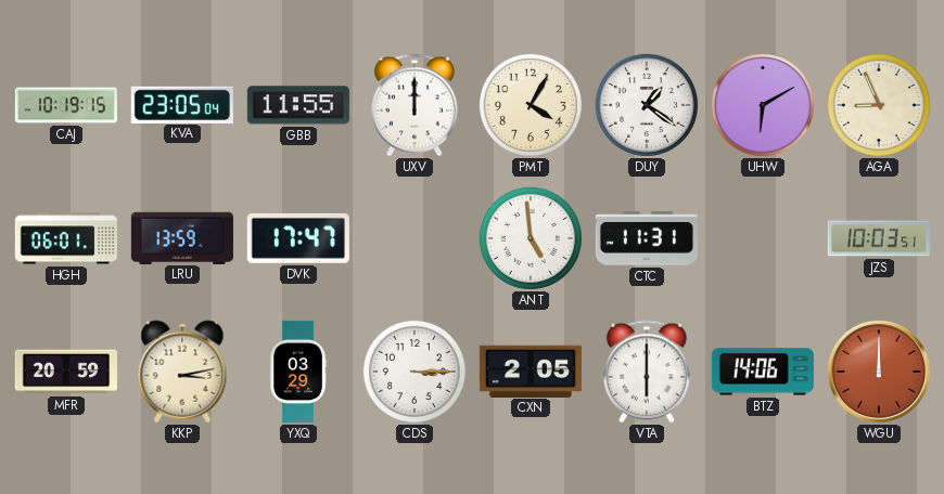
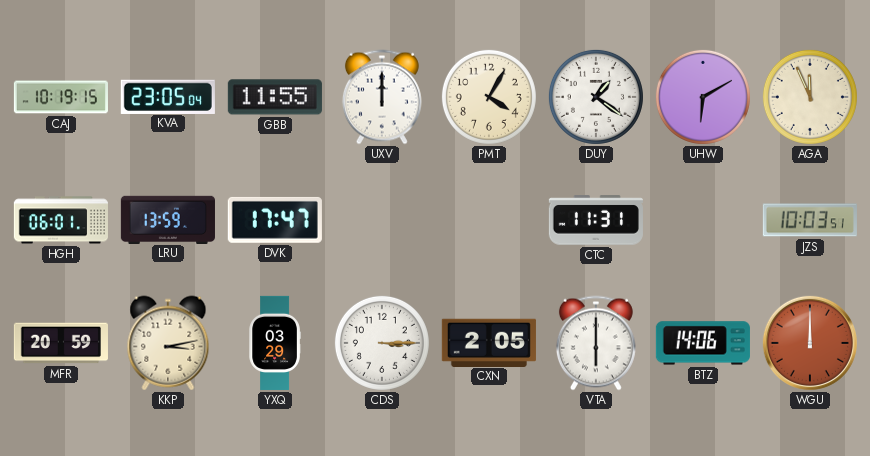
AGA: 8:56 -> 11:56
ANT: 4:59 -> none
